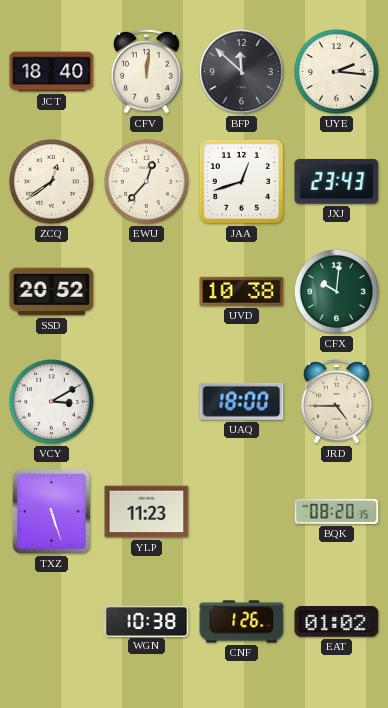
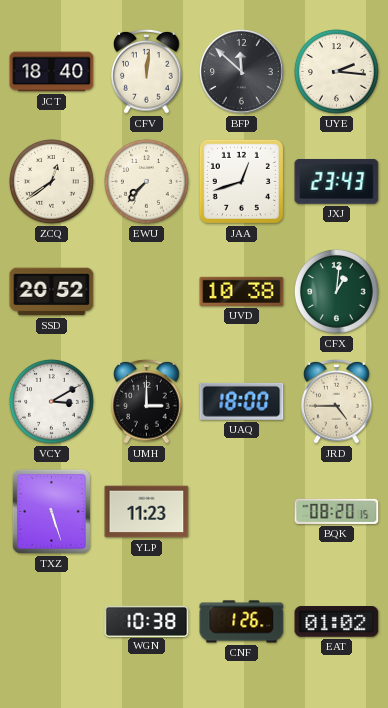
EWU: 12:37 -> 7:37
CFX: 10:01 -> 1:01
UMH: none -> 3:00
